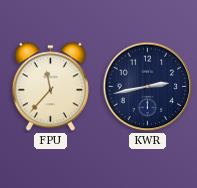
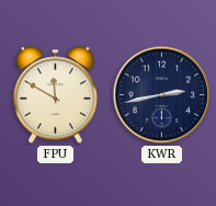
FPU: 11:37 -> 11:50
